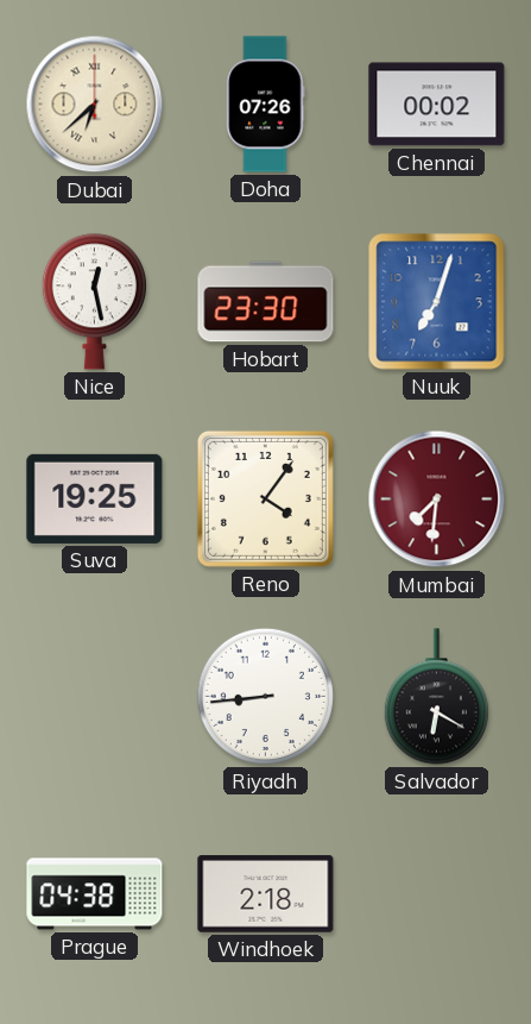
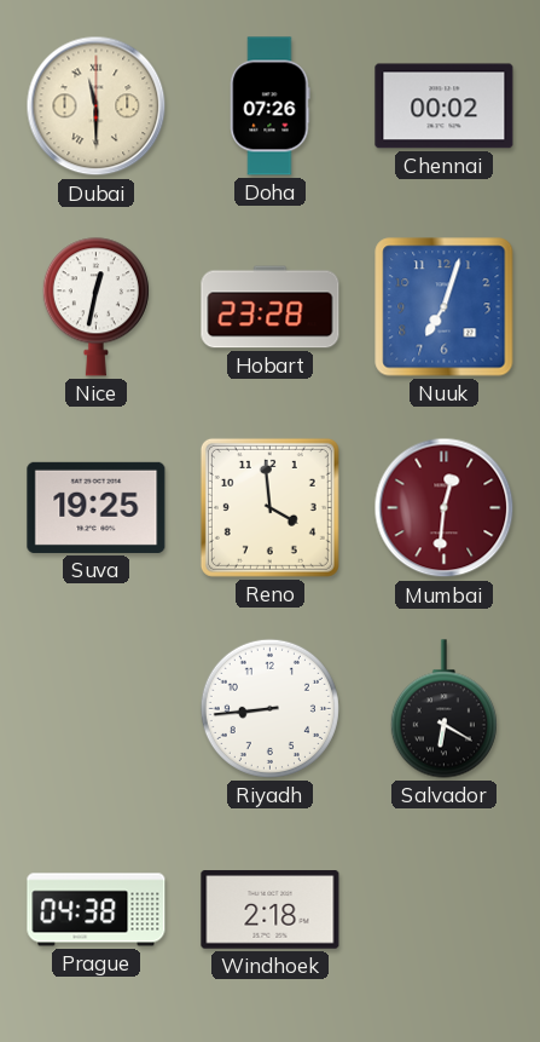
Dubai: 6:38 -> 11:30
Nice: 12:28 -> 12:32
Hobart: 23:30 -> 23:28
Reno: 4:06 -> 3:59
Mumbai: 7:31 -> 12:31
